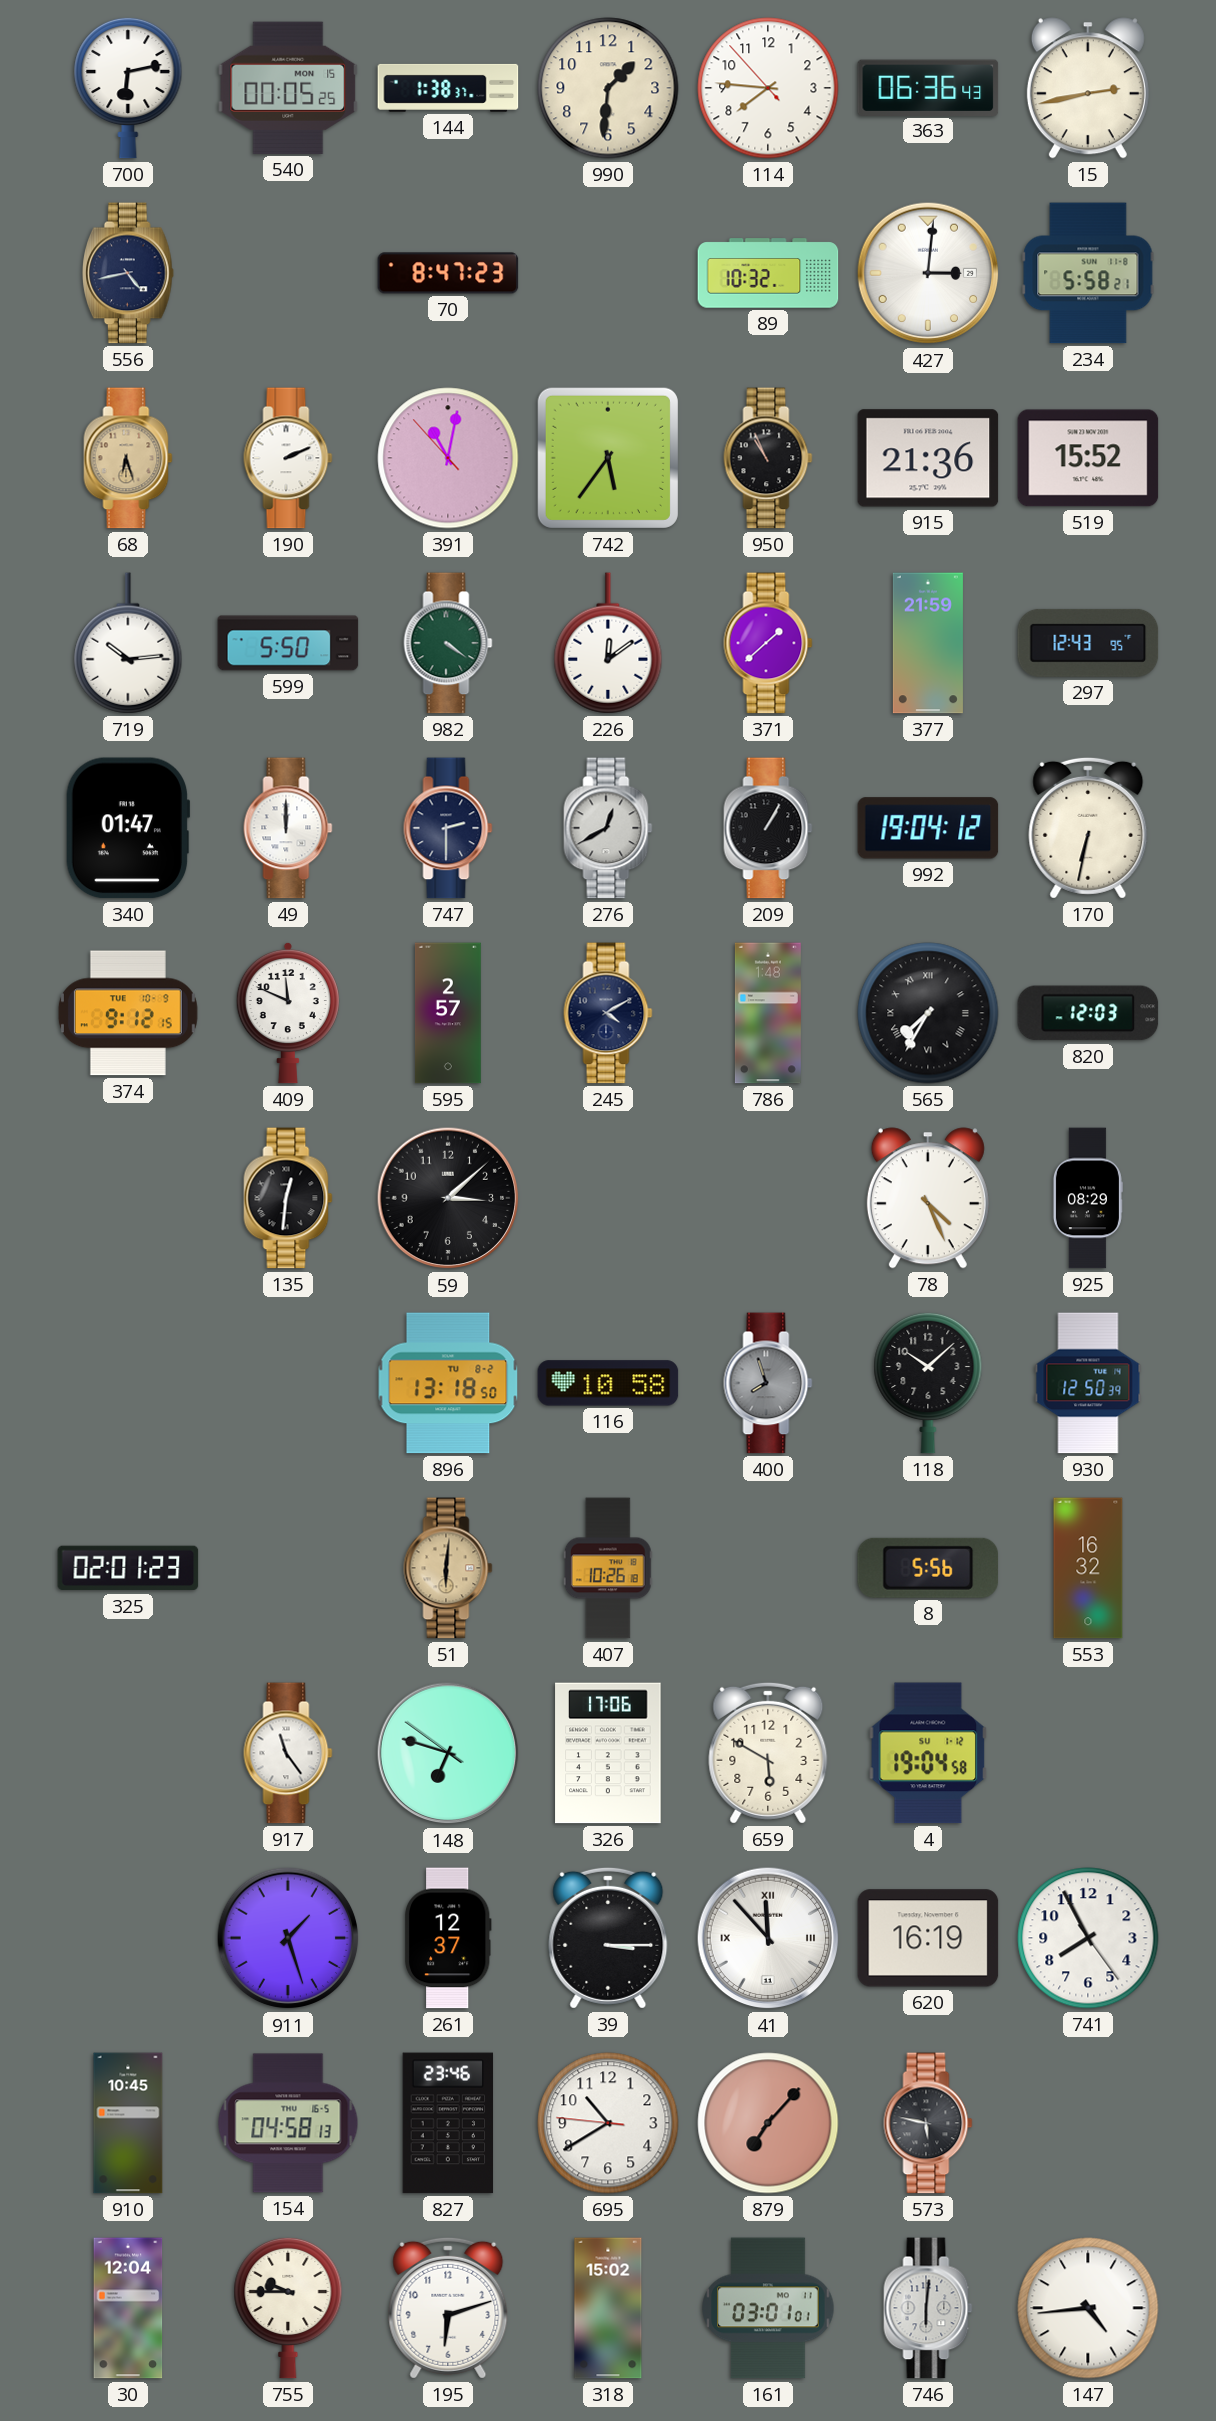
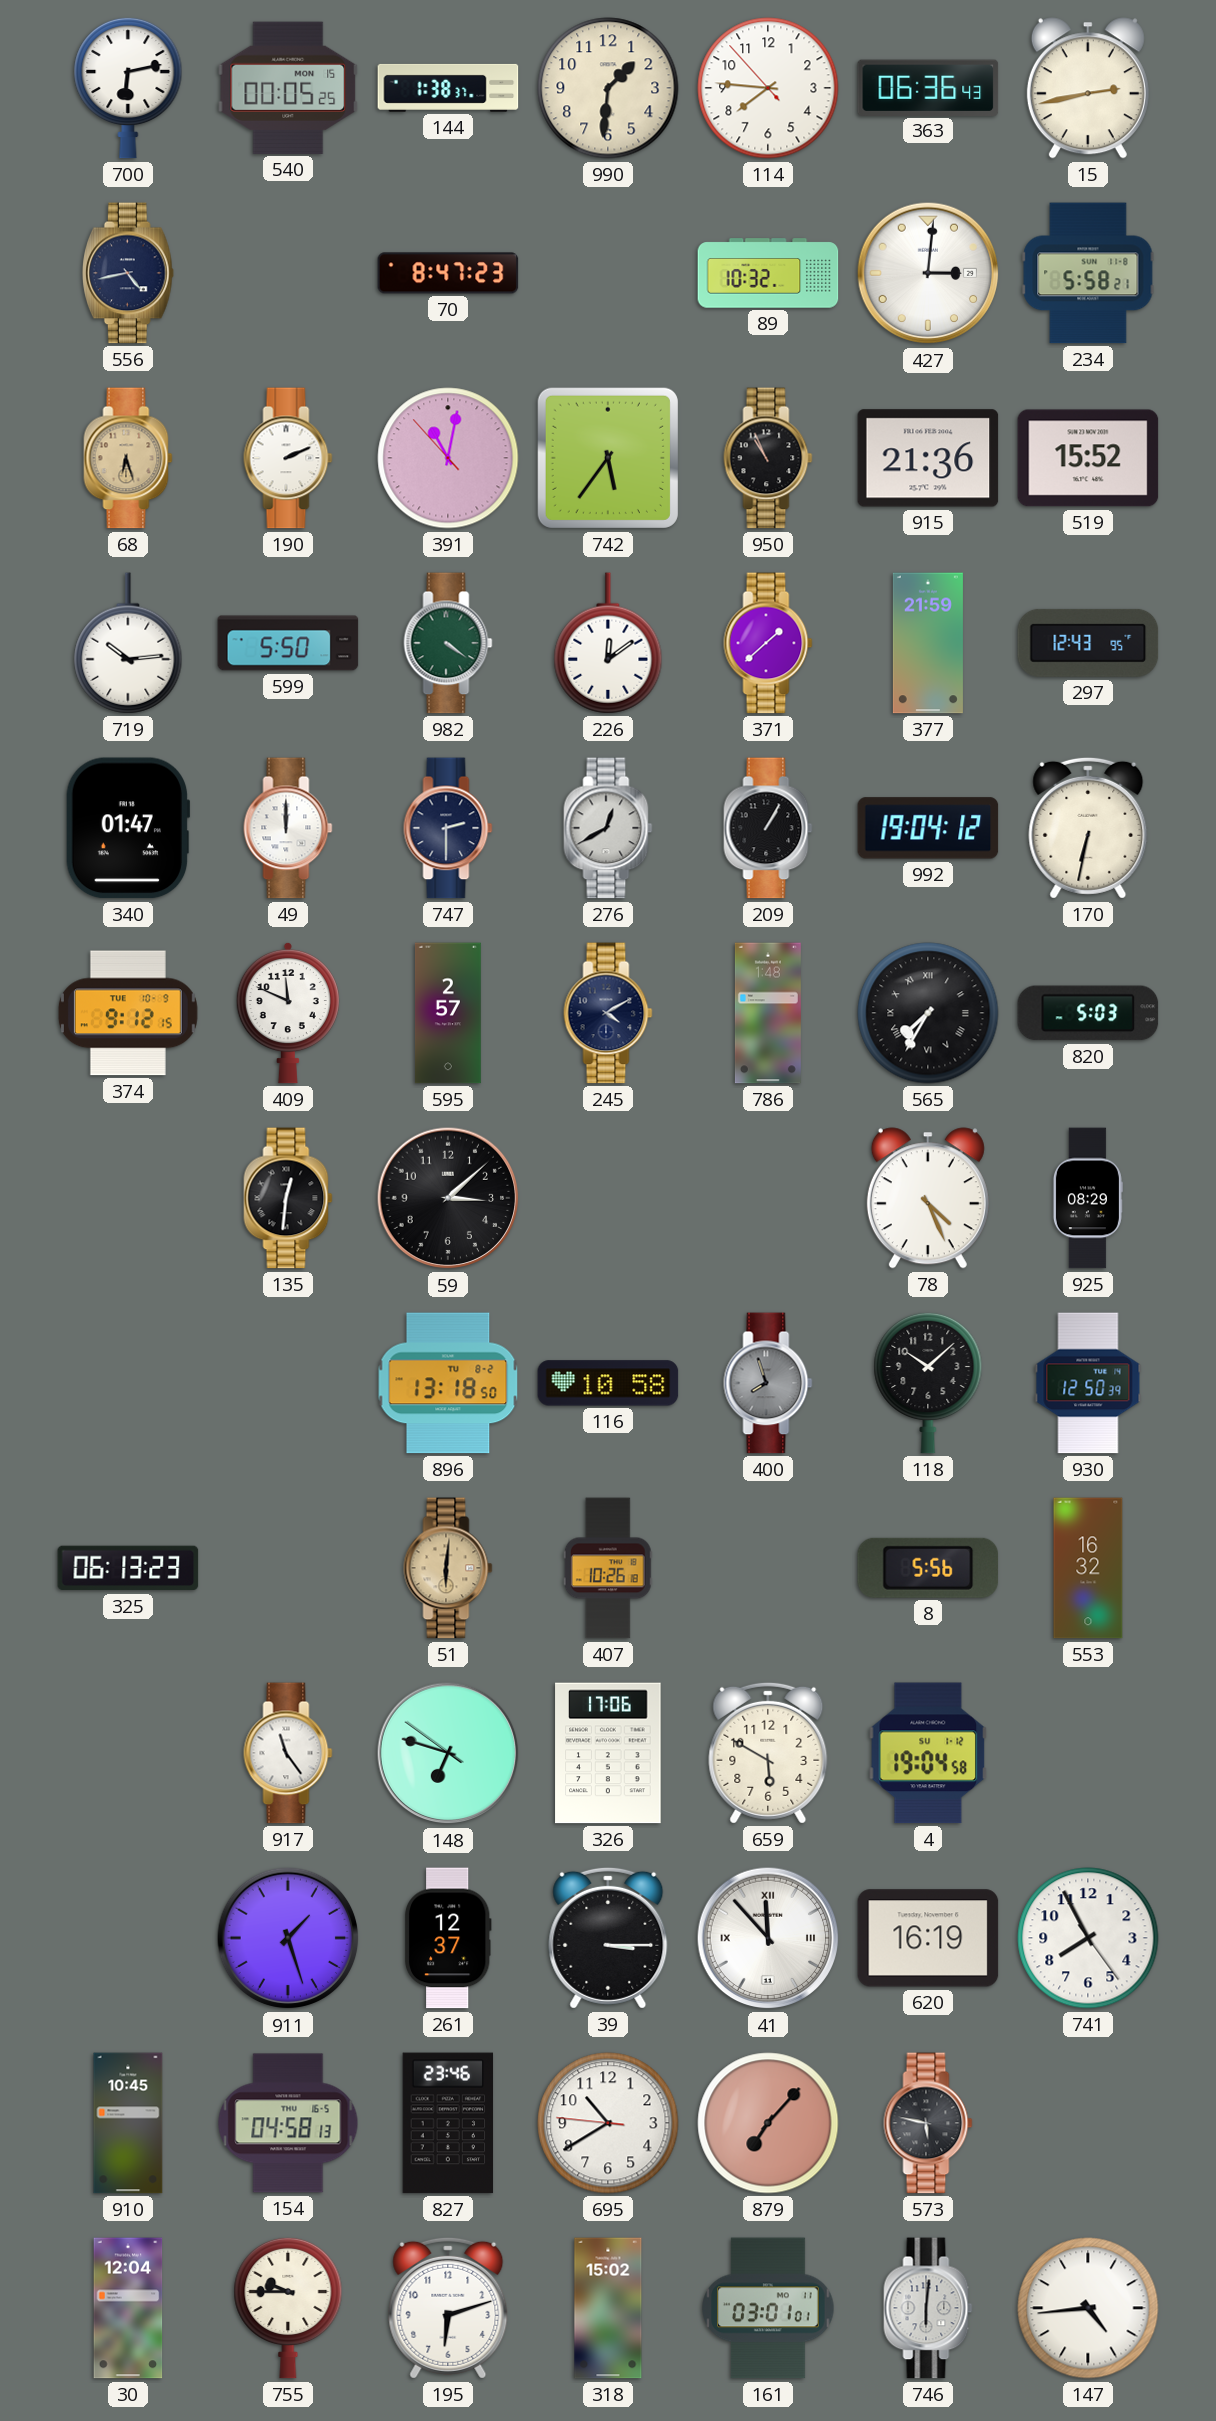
820: 12:03 -> 5:03
325: 02:01 -> 06:13
